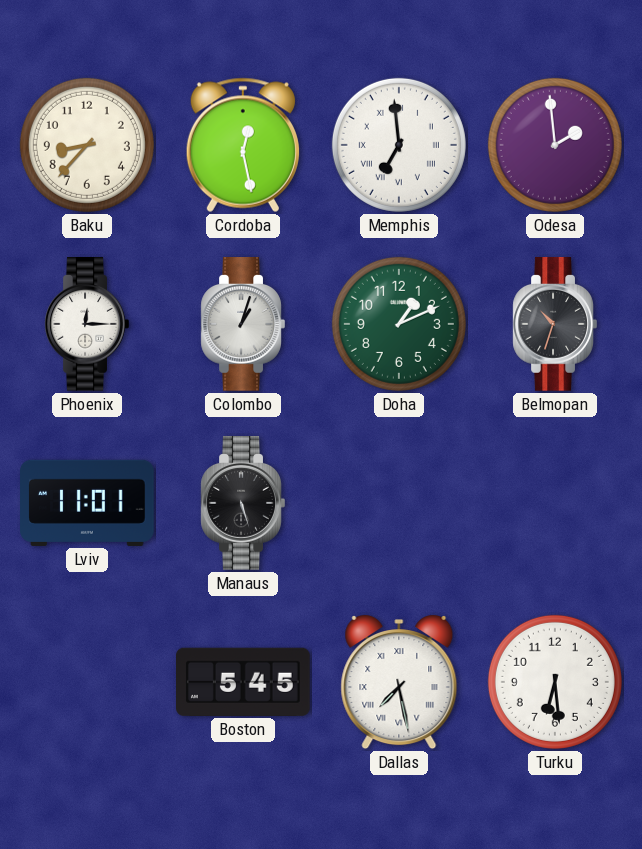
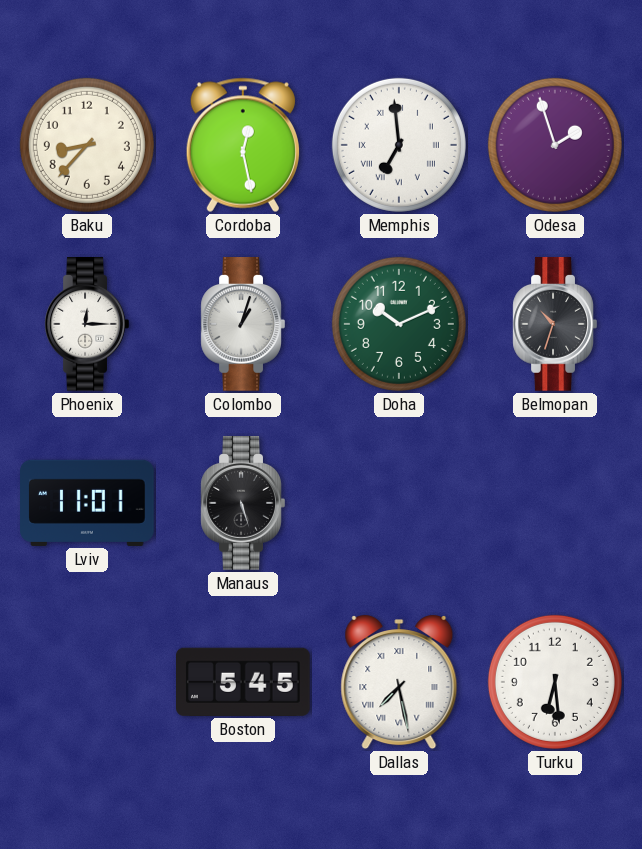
Odesa: 1:59 -> 1:57
Doha: 1:11 -> 10:11
